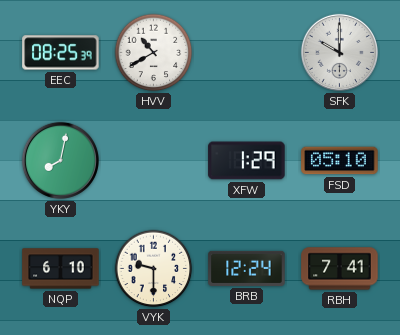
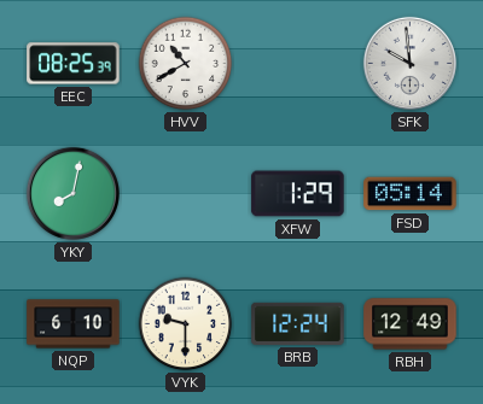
SFK: 10:00 -> 9:59
FSD: 05:10 -> 05:14
RBH: 7:41 -> 12:49
